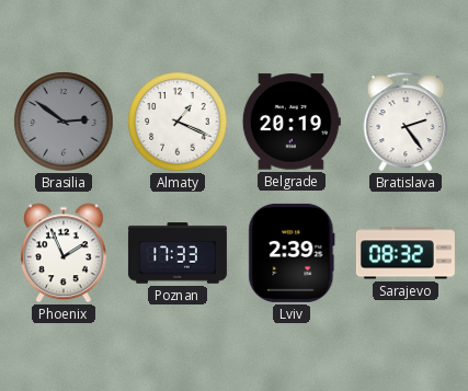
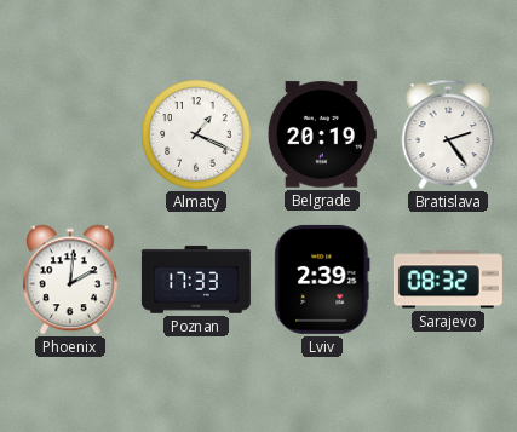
Brasilia: 2:51 -> none
Phoenix: 1:56 -> 2:01
